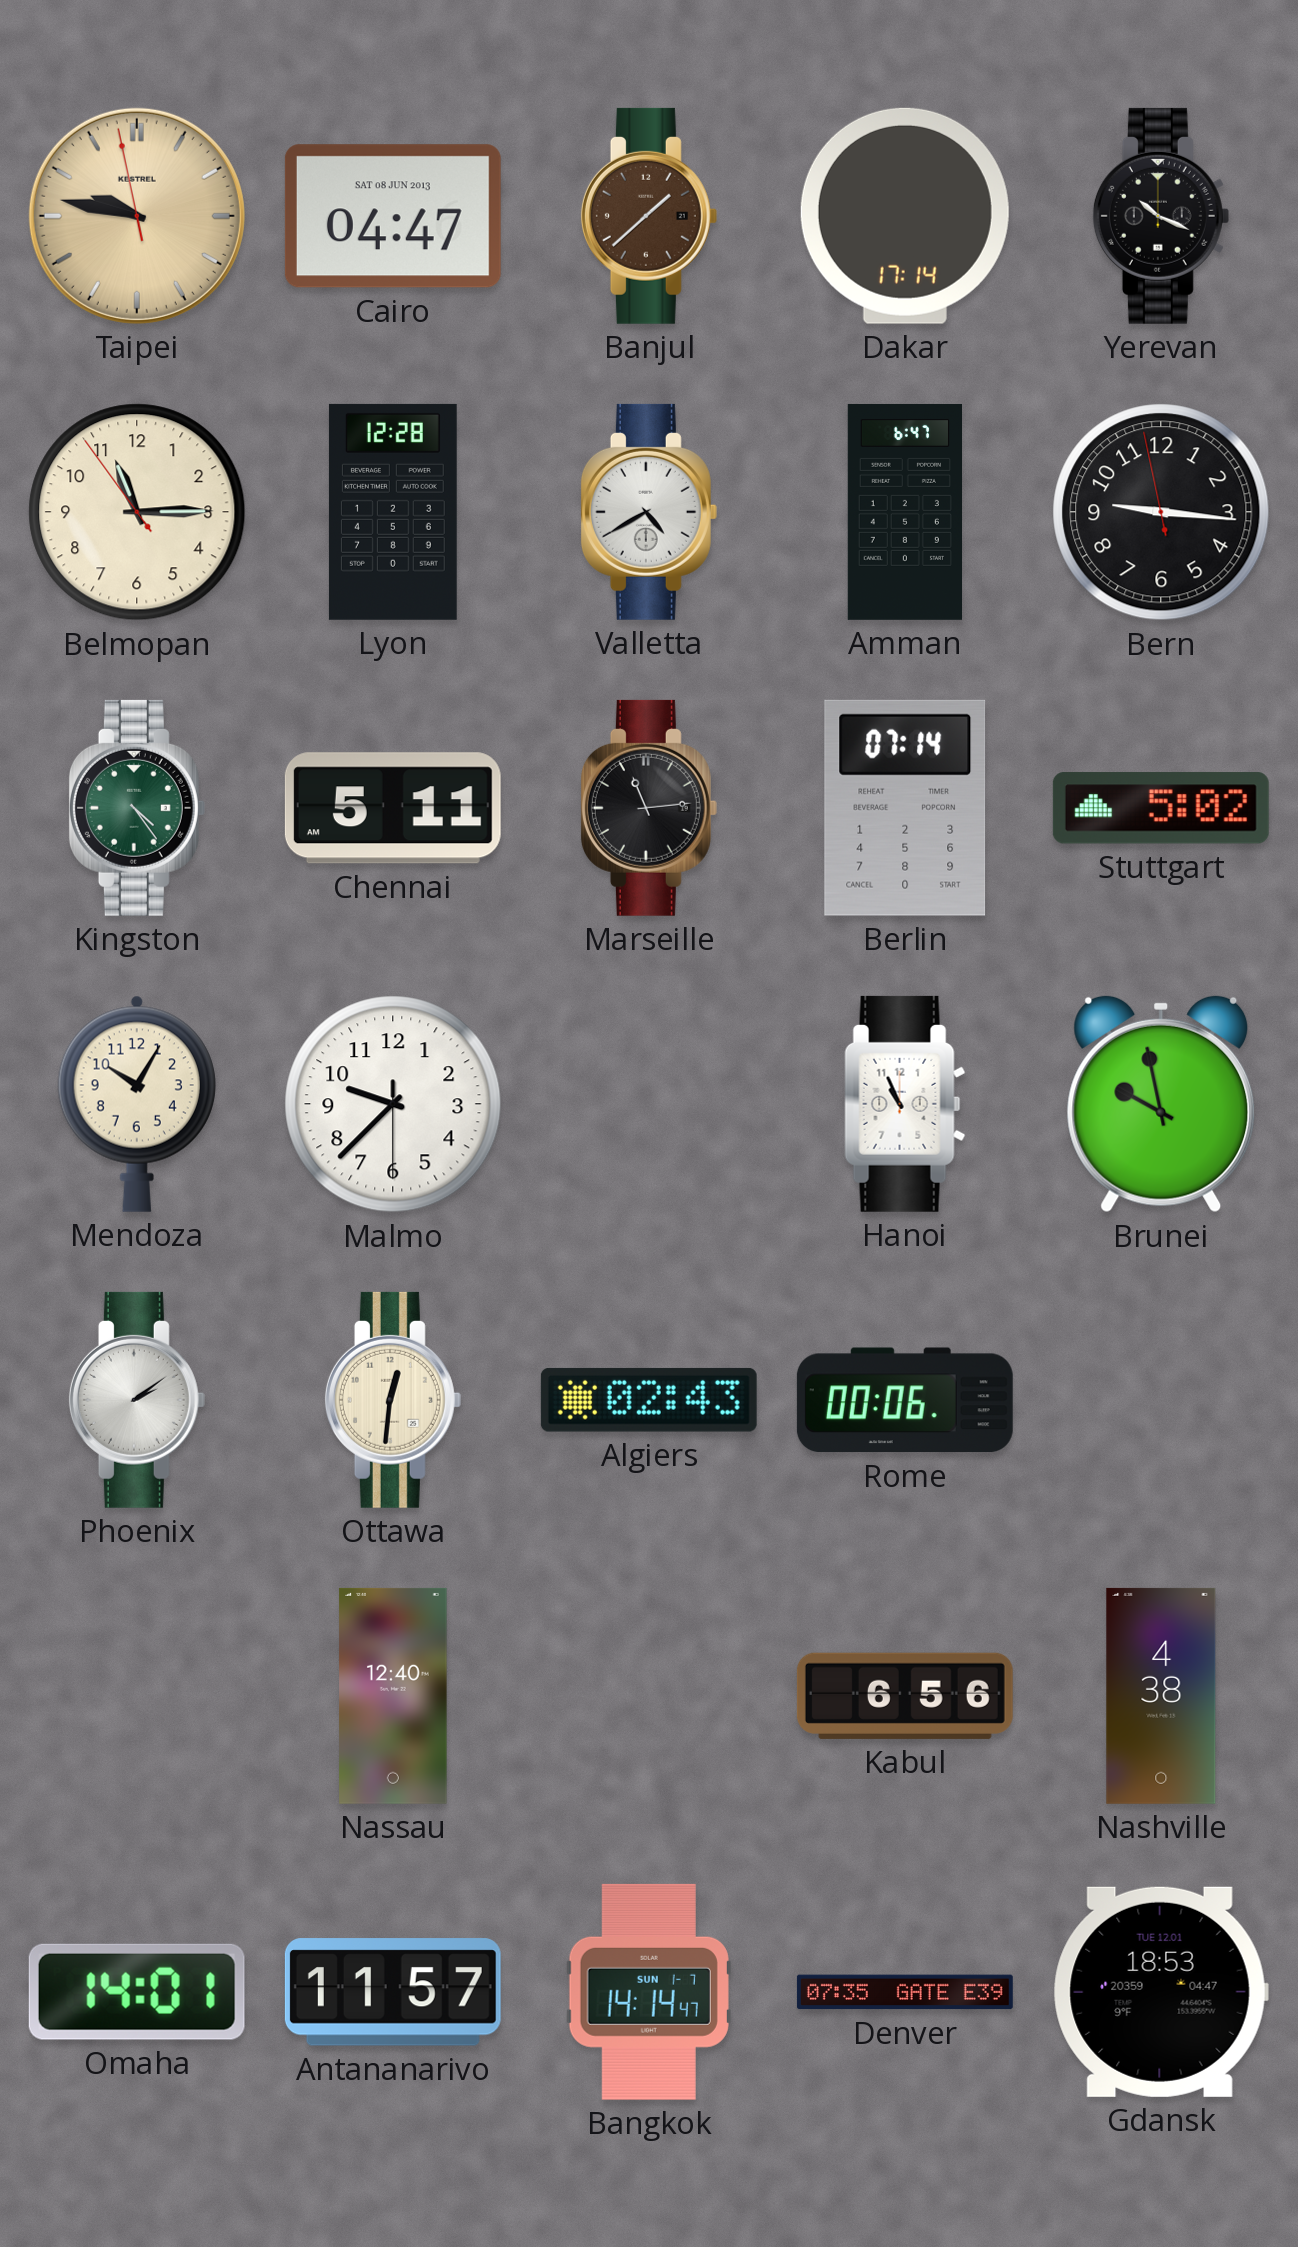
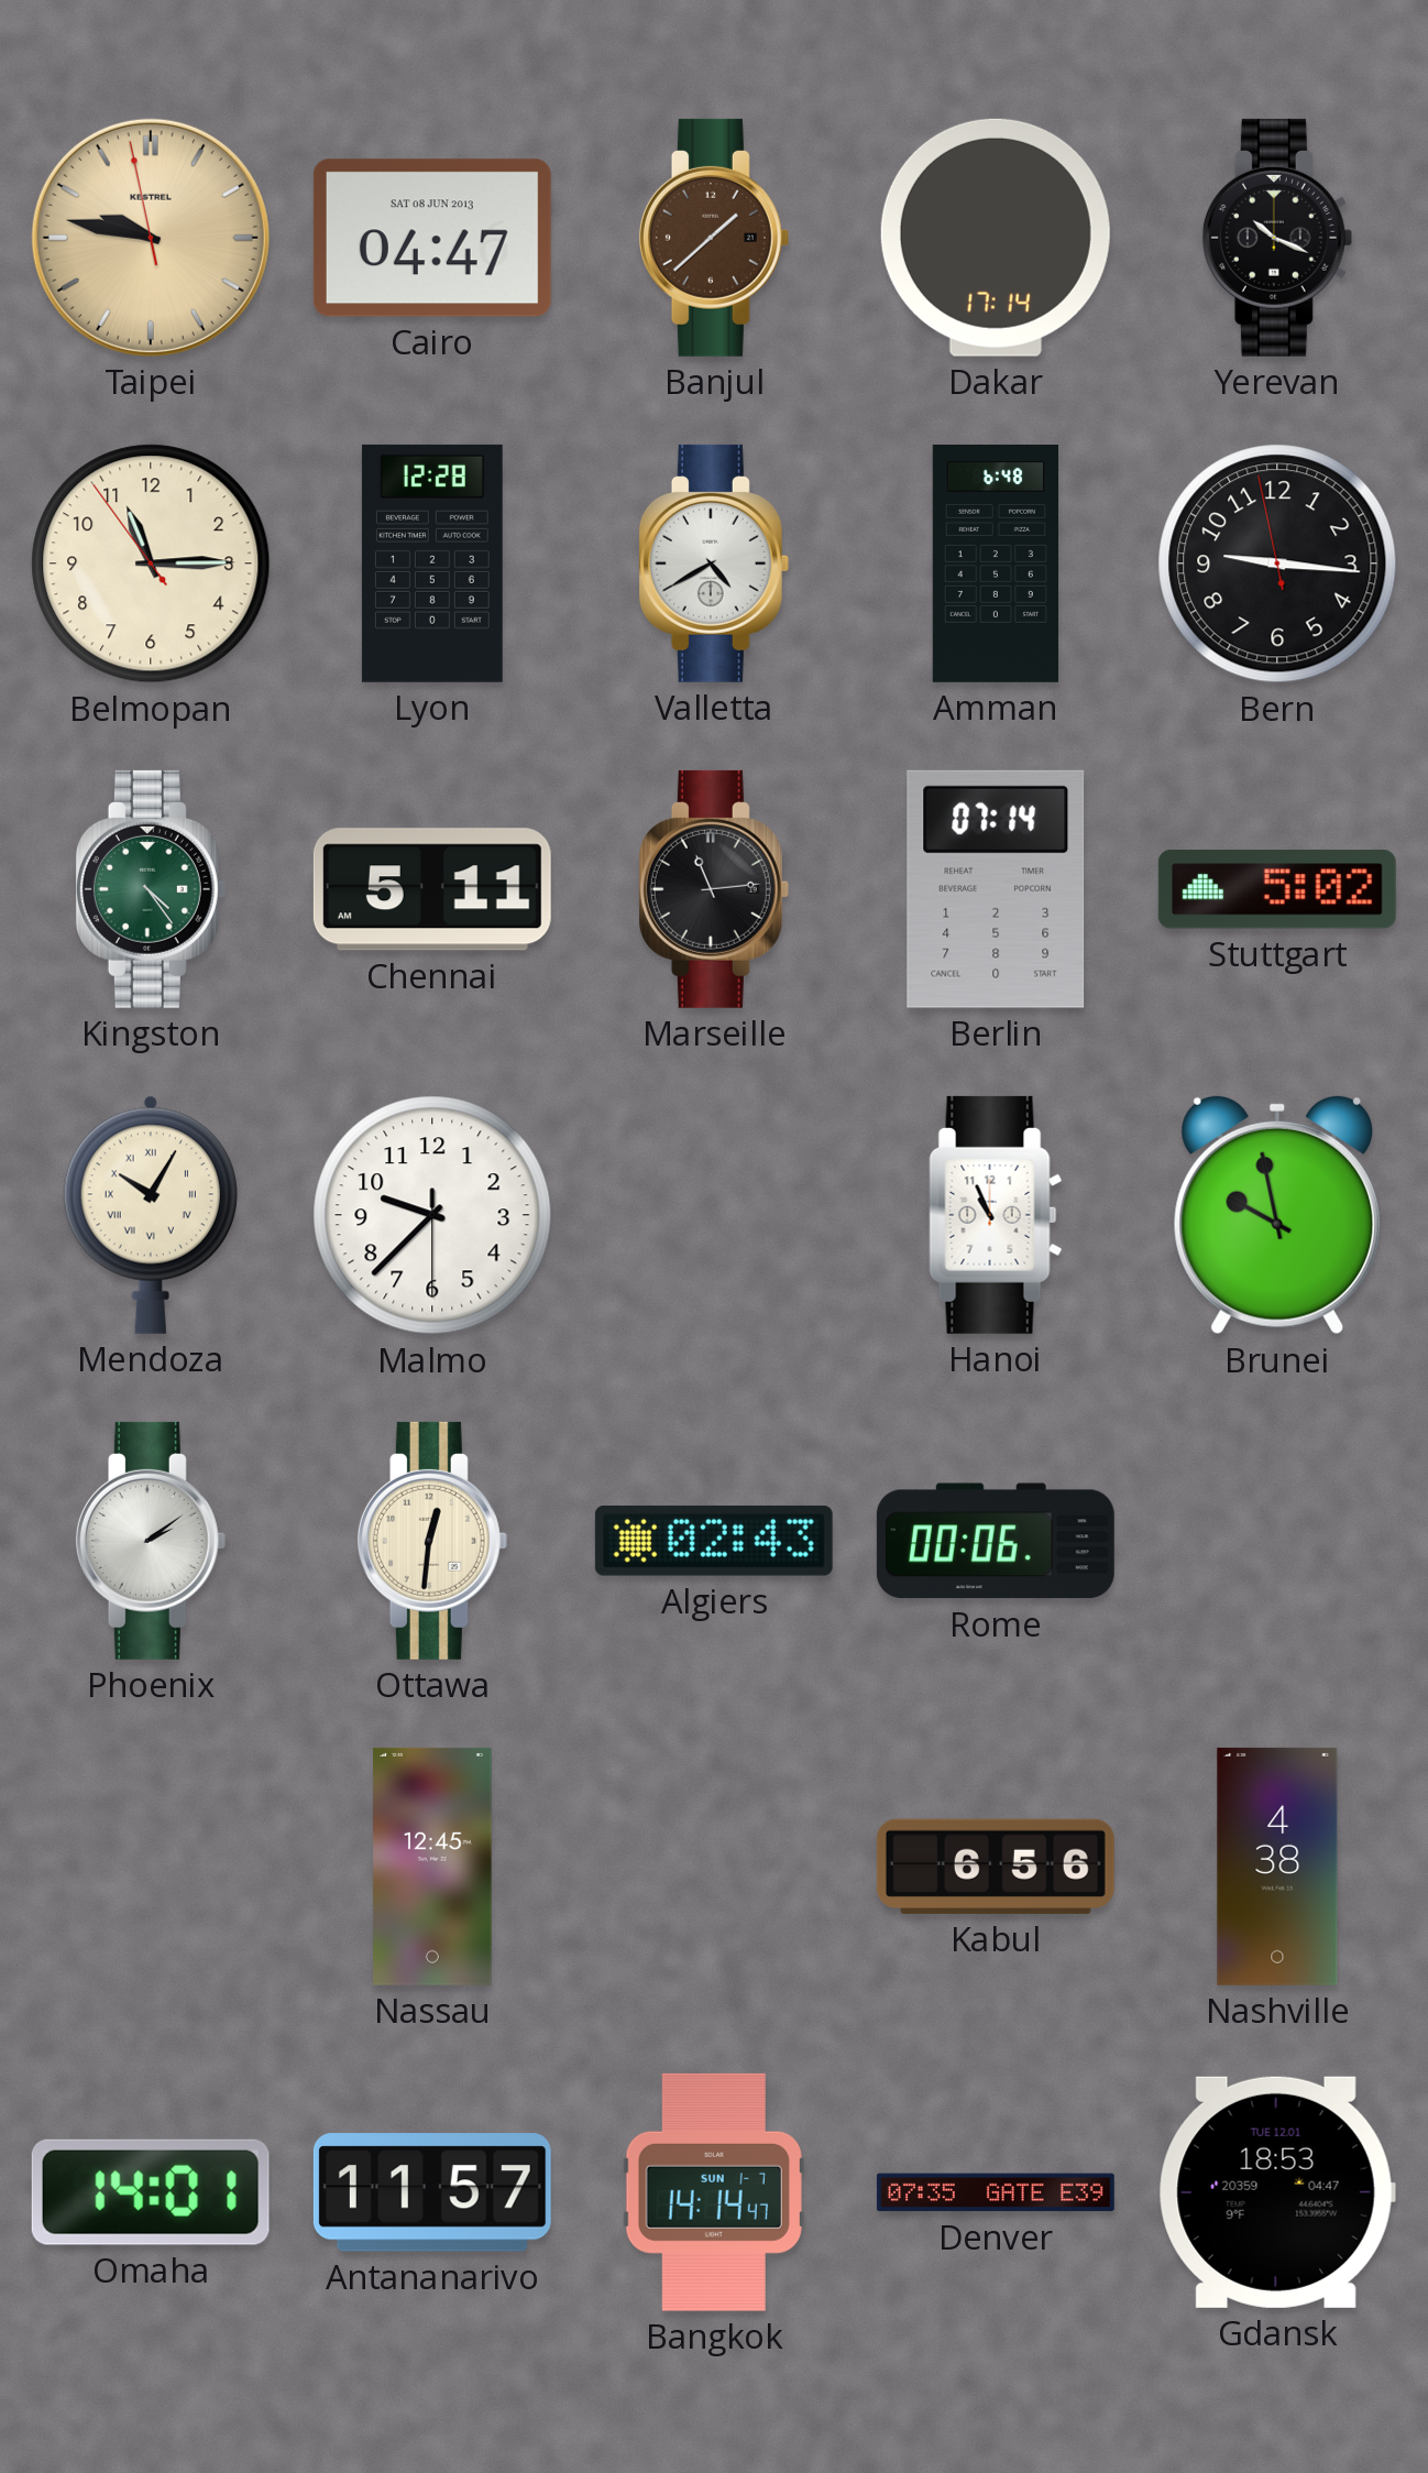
Amman: 6:47 -> 6:48
Mendoza numerals: Arabic -> Roman
Nassau: 12:40 -> 12:45
